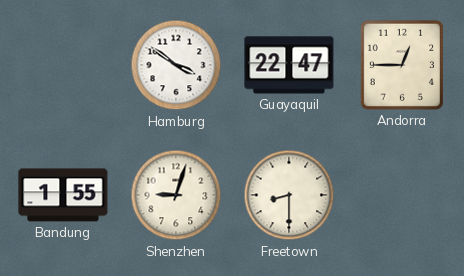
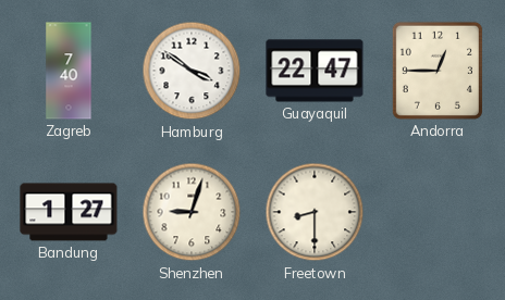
Zagreb: none -> 7:40
Bandung: 1:55 -> 1:27
